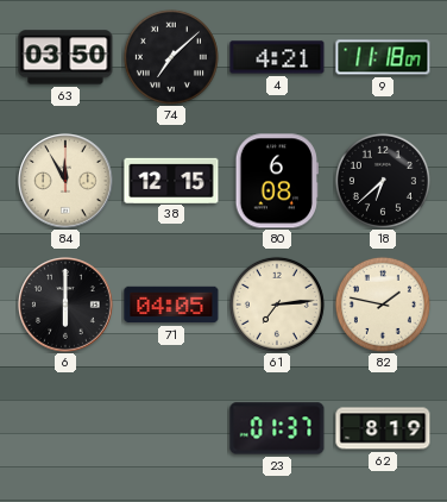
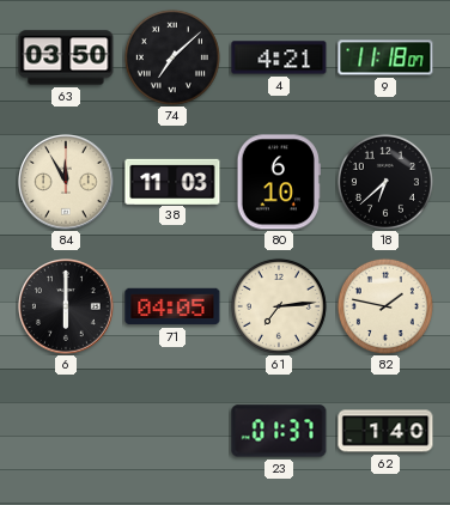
38: 12:15 -> 11:03
80: 6:08 -> 6:10
62: 8:19 -> 1:40
